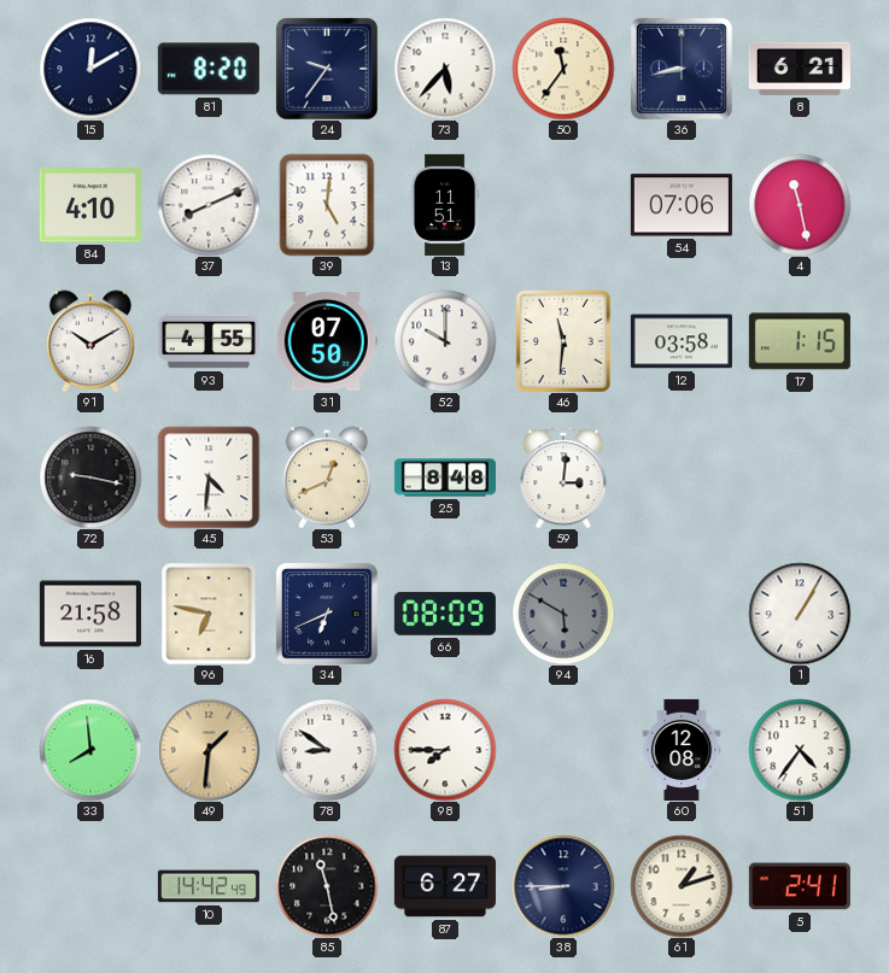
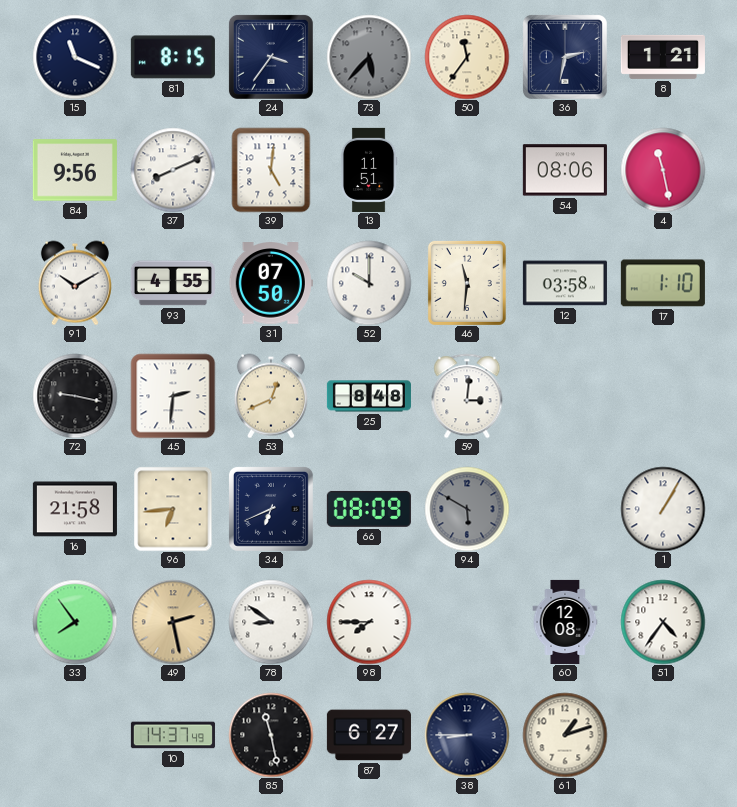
15: 12:10 -> 11:19
81: 8:20 -> 8:15
24: 9:36 -> 3:36
73 dial: white -> grey
36: 8:43 -> 2:32
8: 6:21 -> 1:21
84: 4:10 -> 9:56
54: 07:06 -> 08:06
17: 1:15 -> 1:10
45: 4:31 -> 2:31
96: 6:47 -> 6:44
33: 7:59 -> 7:54
49: 1:31 -> 2:28
10: 14:42 -> 14:37
5: 2:41 -> none
